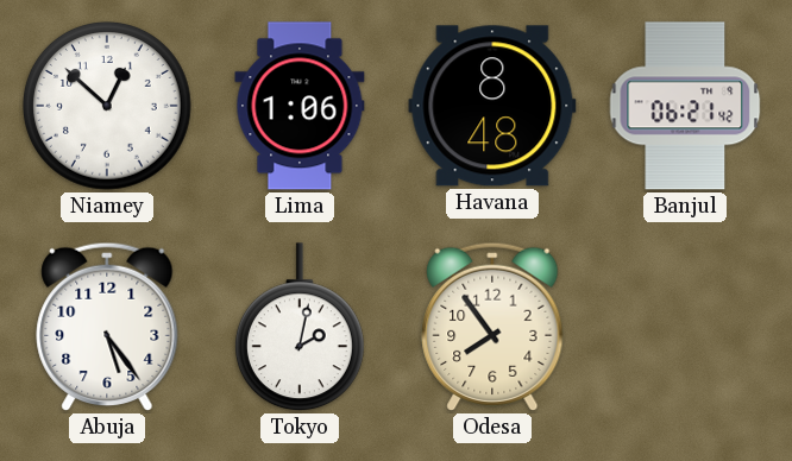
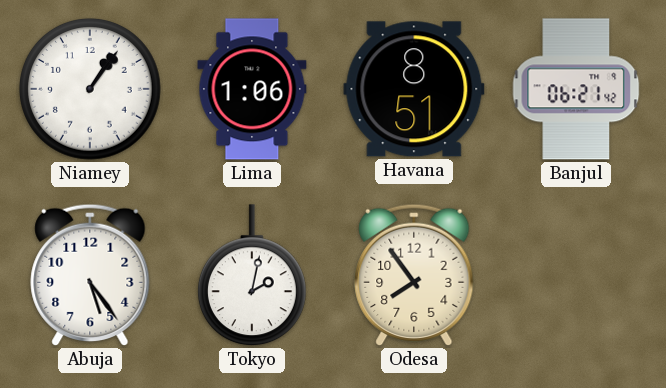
Niamey: 12:52 -> 1:06
Havana: 8:48 -> 8:51
